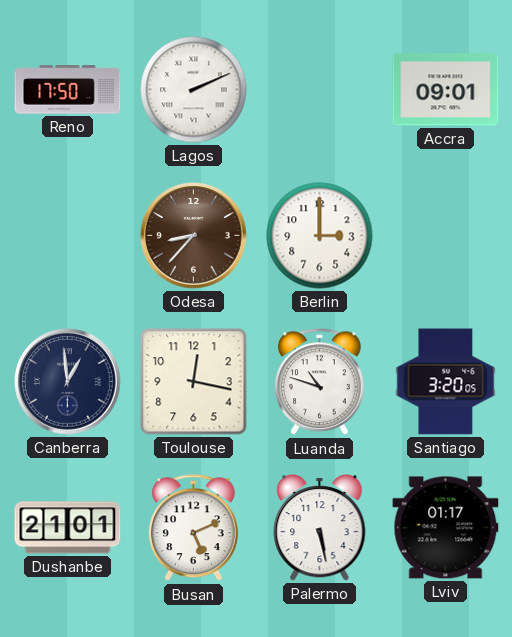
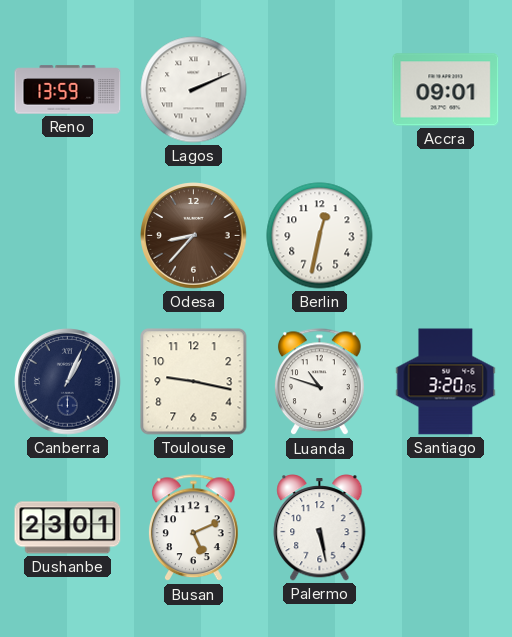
Reno: 17:50 -> 13:59
Berlin: 3:00 -> 12:32
Canberra: 12:59 -> 1:04
Toulouse: 12:17 -> 9:17
Dushanbe: 21:01 -> 23:01
Lviv: 01:17 -> none
